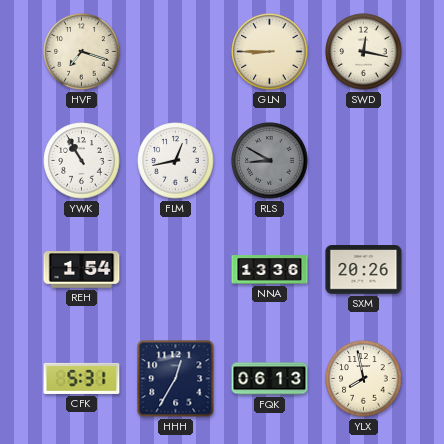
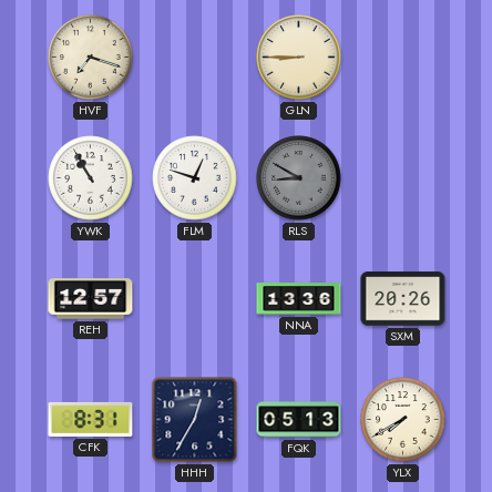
SWD: 12:17 -> none
FLM: 12:43 -> 12:48
REH: 1:54 -> 12:57
CFK: 5:31 -> 8:31
FQK: 06:13 -> 05:13
YLX: 7:58 -> 7:40
